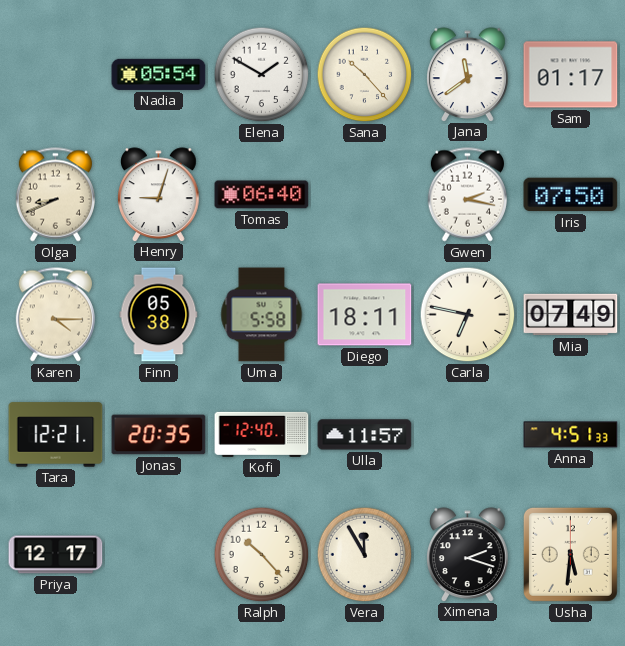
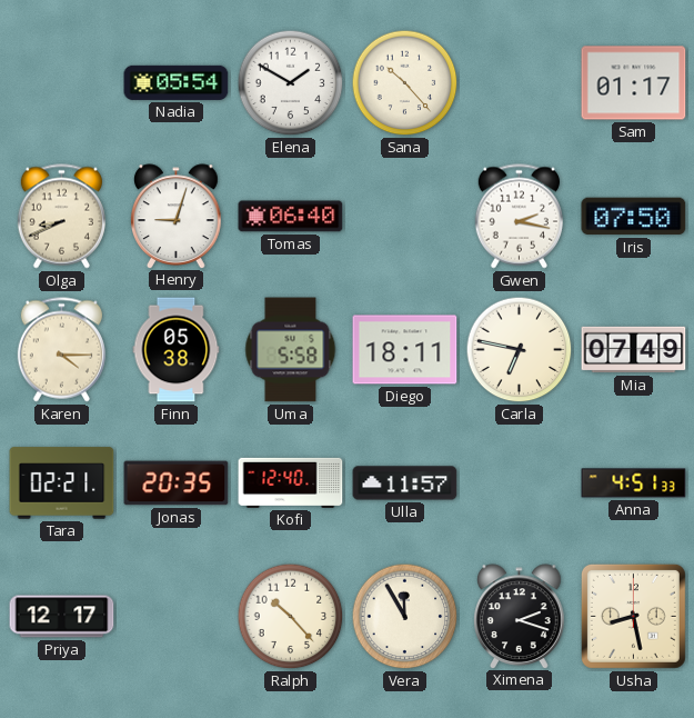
Jana: 11:39 -> none
Tara: 12:21 -> 02:21
Usha: 5:31 -> 8:28
